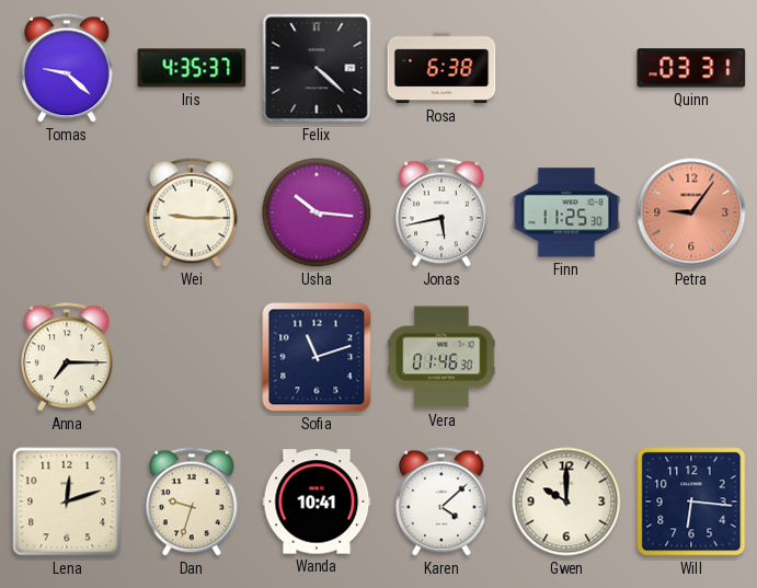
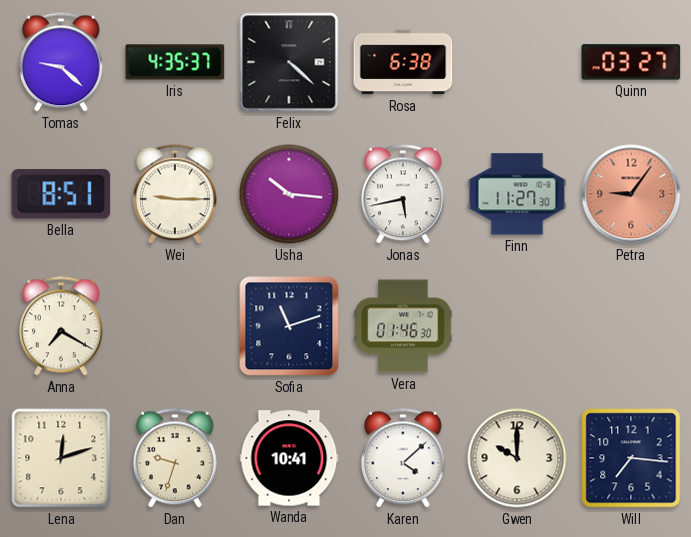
Quinn: 03:31 -> 03:27
Bella: none -> 8:51
Finn: 11:25 -> 11:27
Anna: 7:15 -> 7:20
Will: 6:16 -> 7:16
